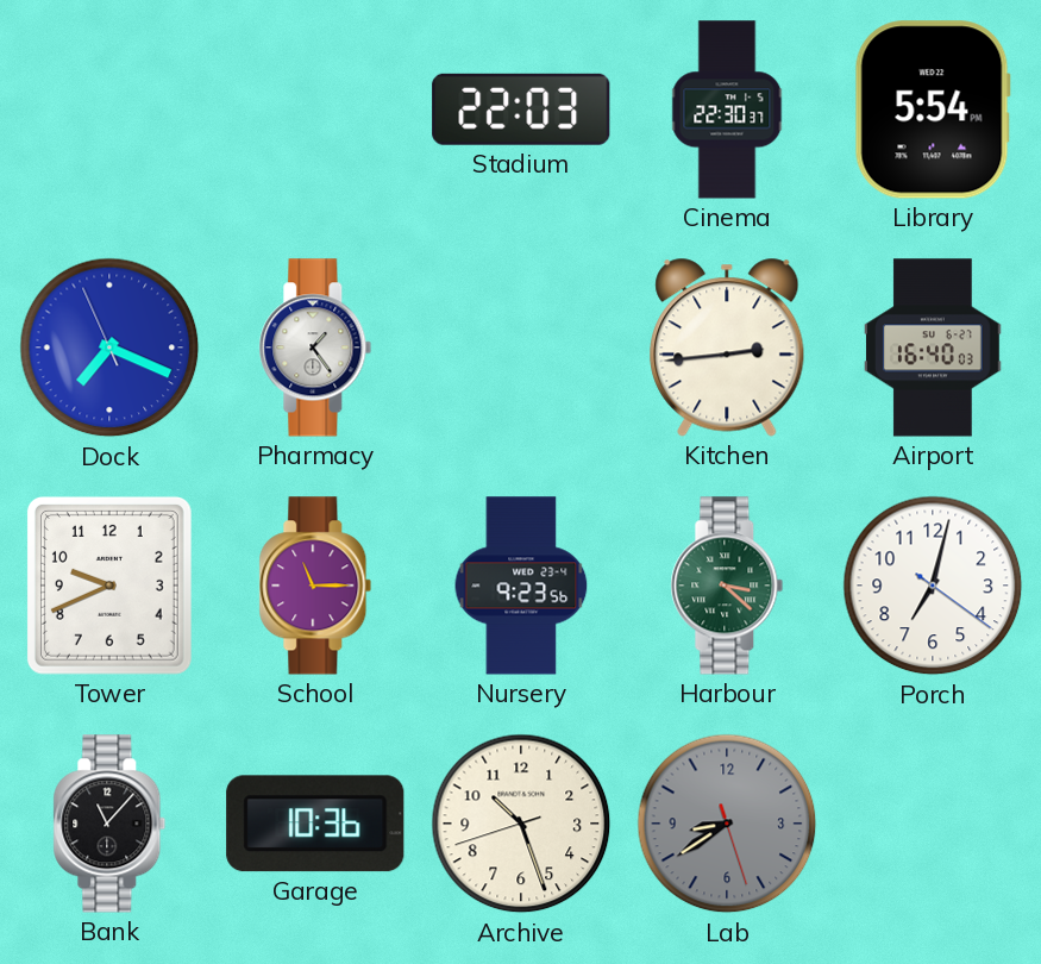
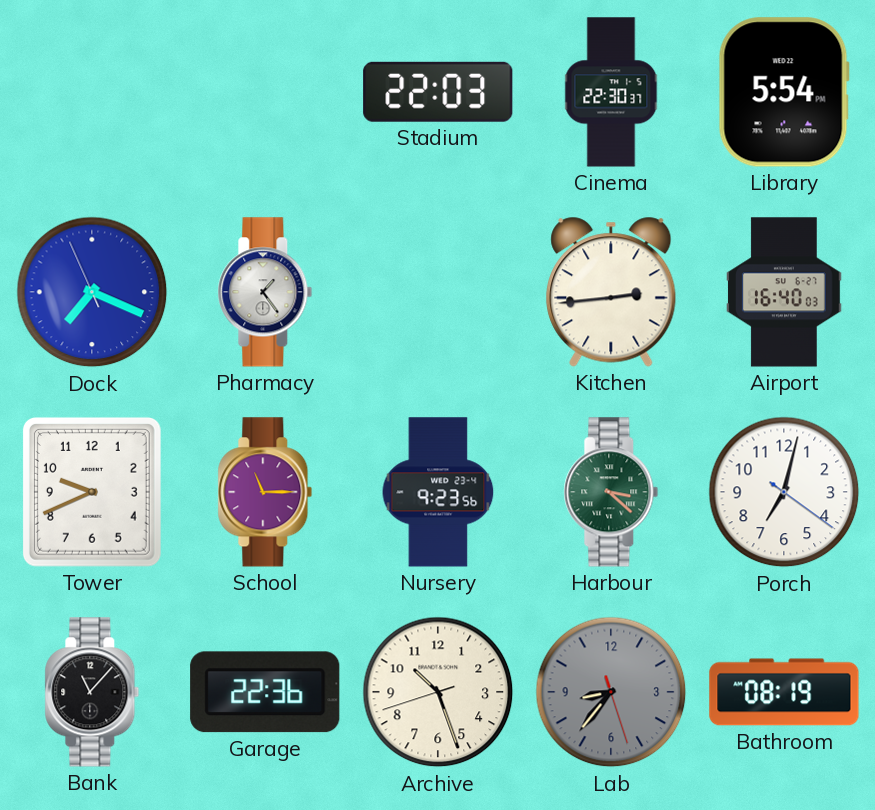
Garage: 10:36 -> 22:36
Lab: 8:39 -> 8:36
Bathroom: none -> 08:19
